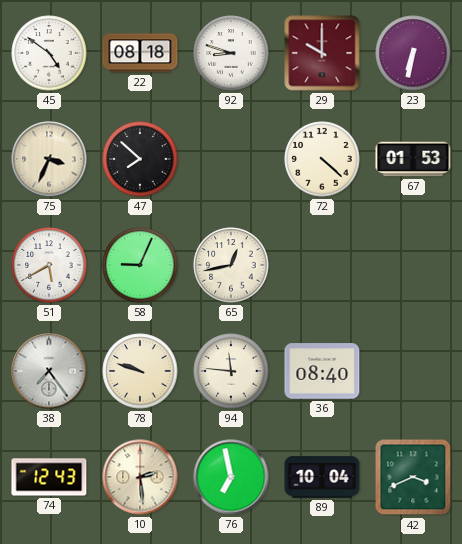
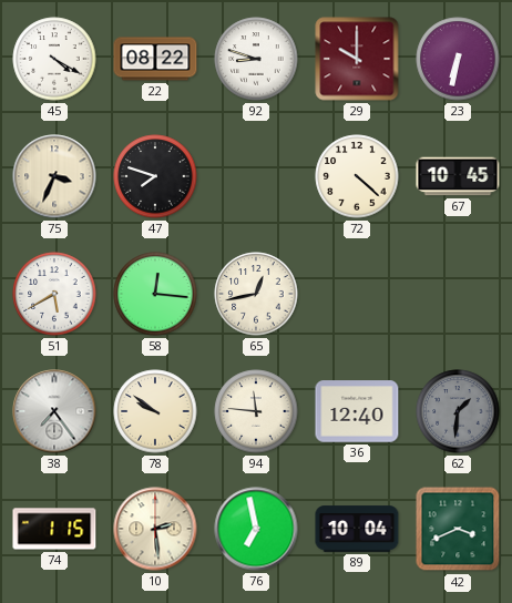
45: 4:51 -> 4:20
22: 08:18 -> 08:22
47: 7:52 -> 7:48
67: 01:53 -> 10:45
58: 9:04 -> 12:16
78: 9:48 -> 9:51
36: 08:40 -> 12:40
62: none -> 1:31
74: 12:43 -> 1:15
